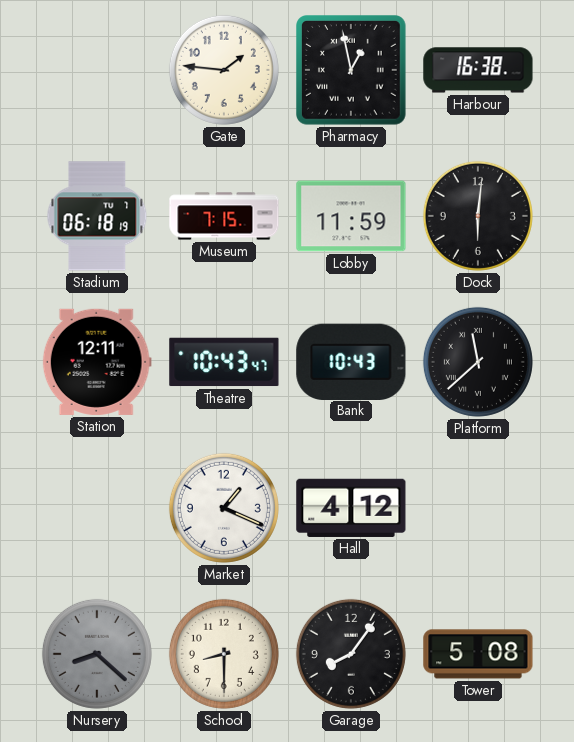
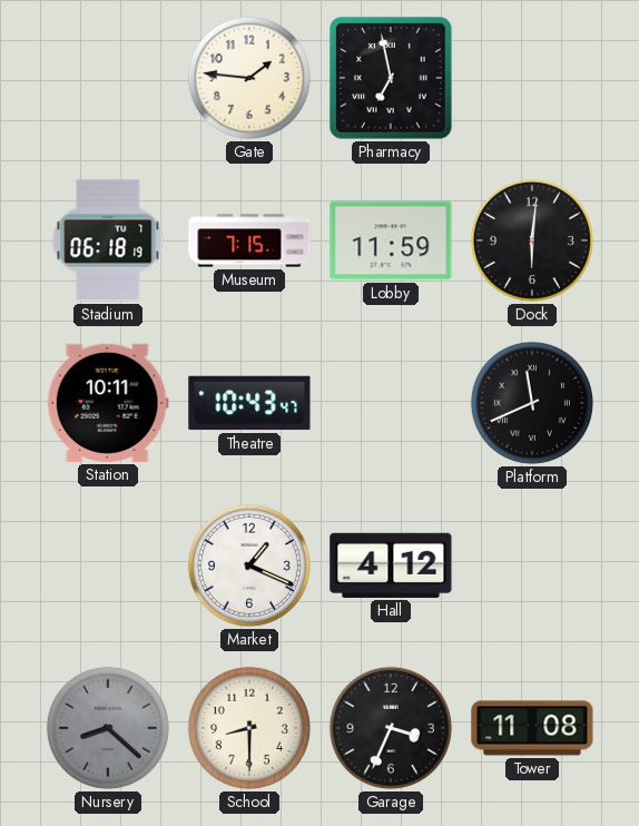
Pharmacy: 12:58 -> 6:58
Harbour: 16:38 -> none
Station: 12:11 -> 10:11
Bank: 10:43 -> none
Platform: 11:38 -> 11:41
Garage: 8:06 -> 3:34
Tower: 5:08 -> 11:08
